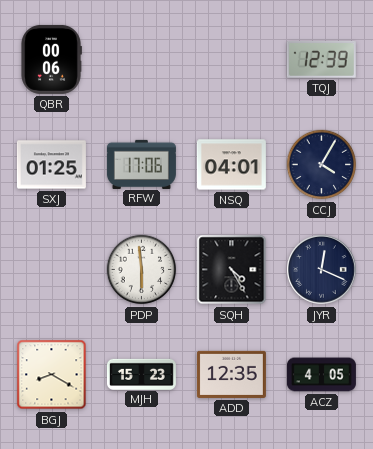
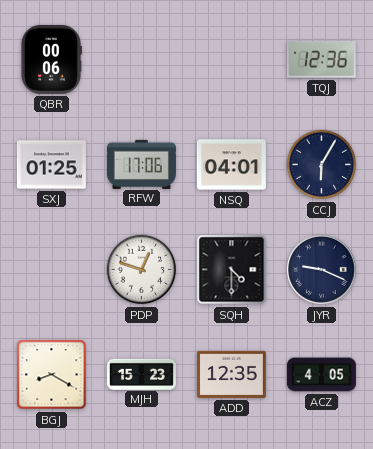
TQJ: 12:39 -> 12:36
CCJ: 4:05 -> 6:05
PDP: 5:59 -> 12:48
SQH: 4:25 -> 4:30
JYR: 12:19 -> 9:19
